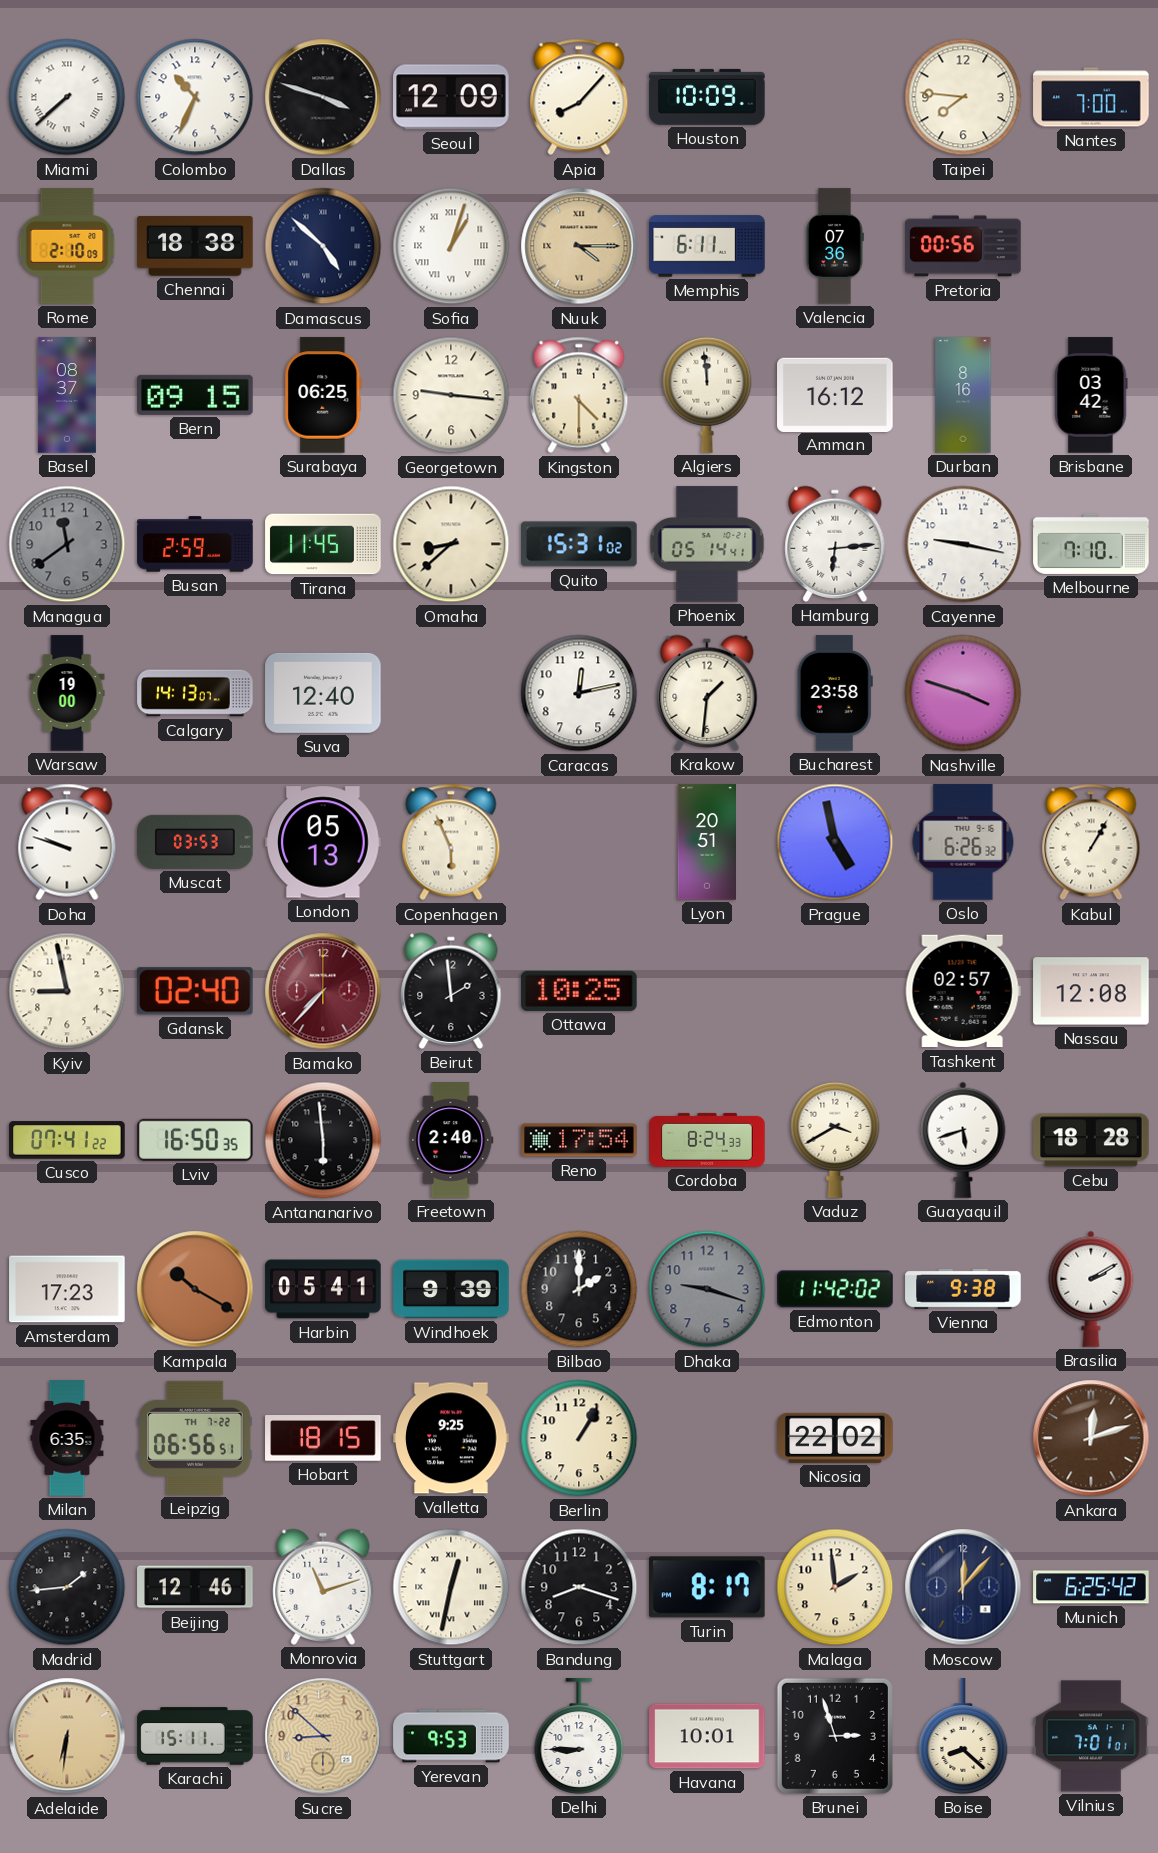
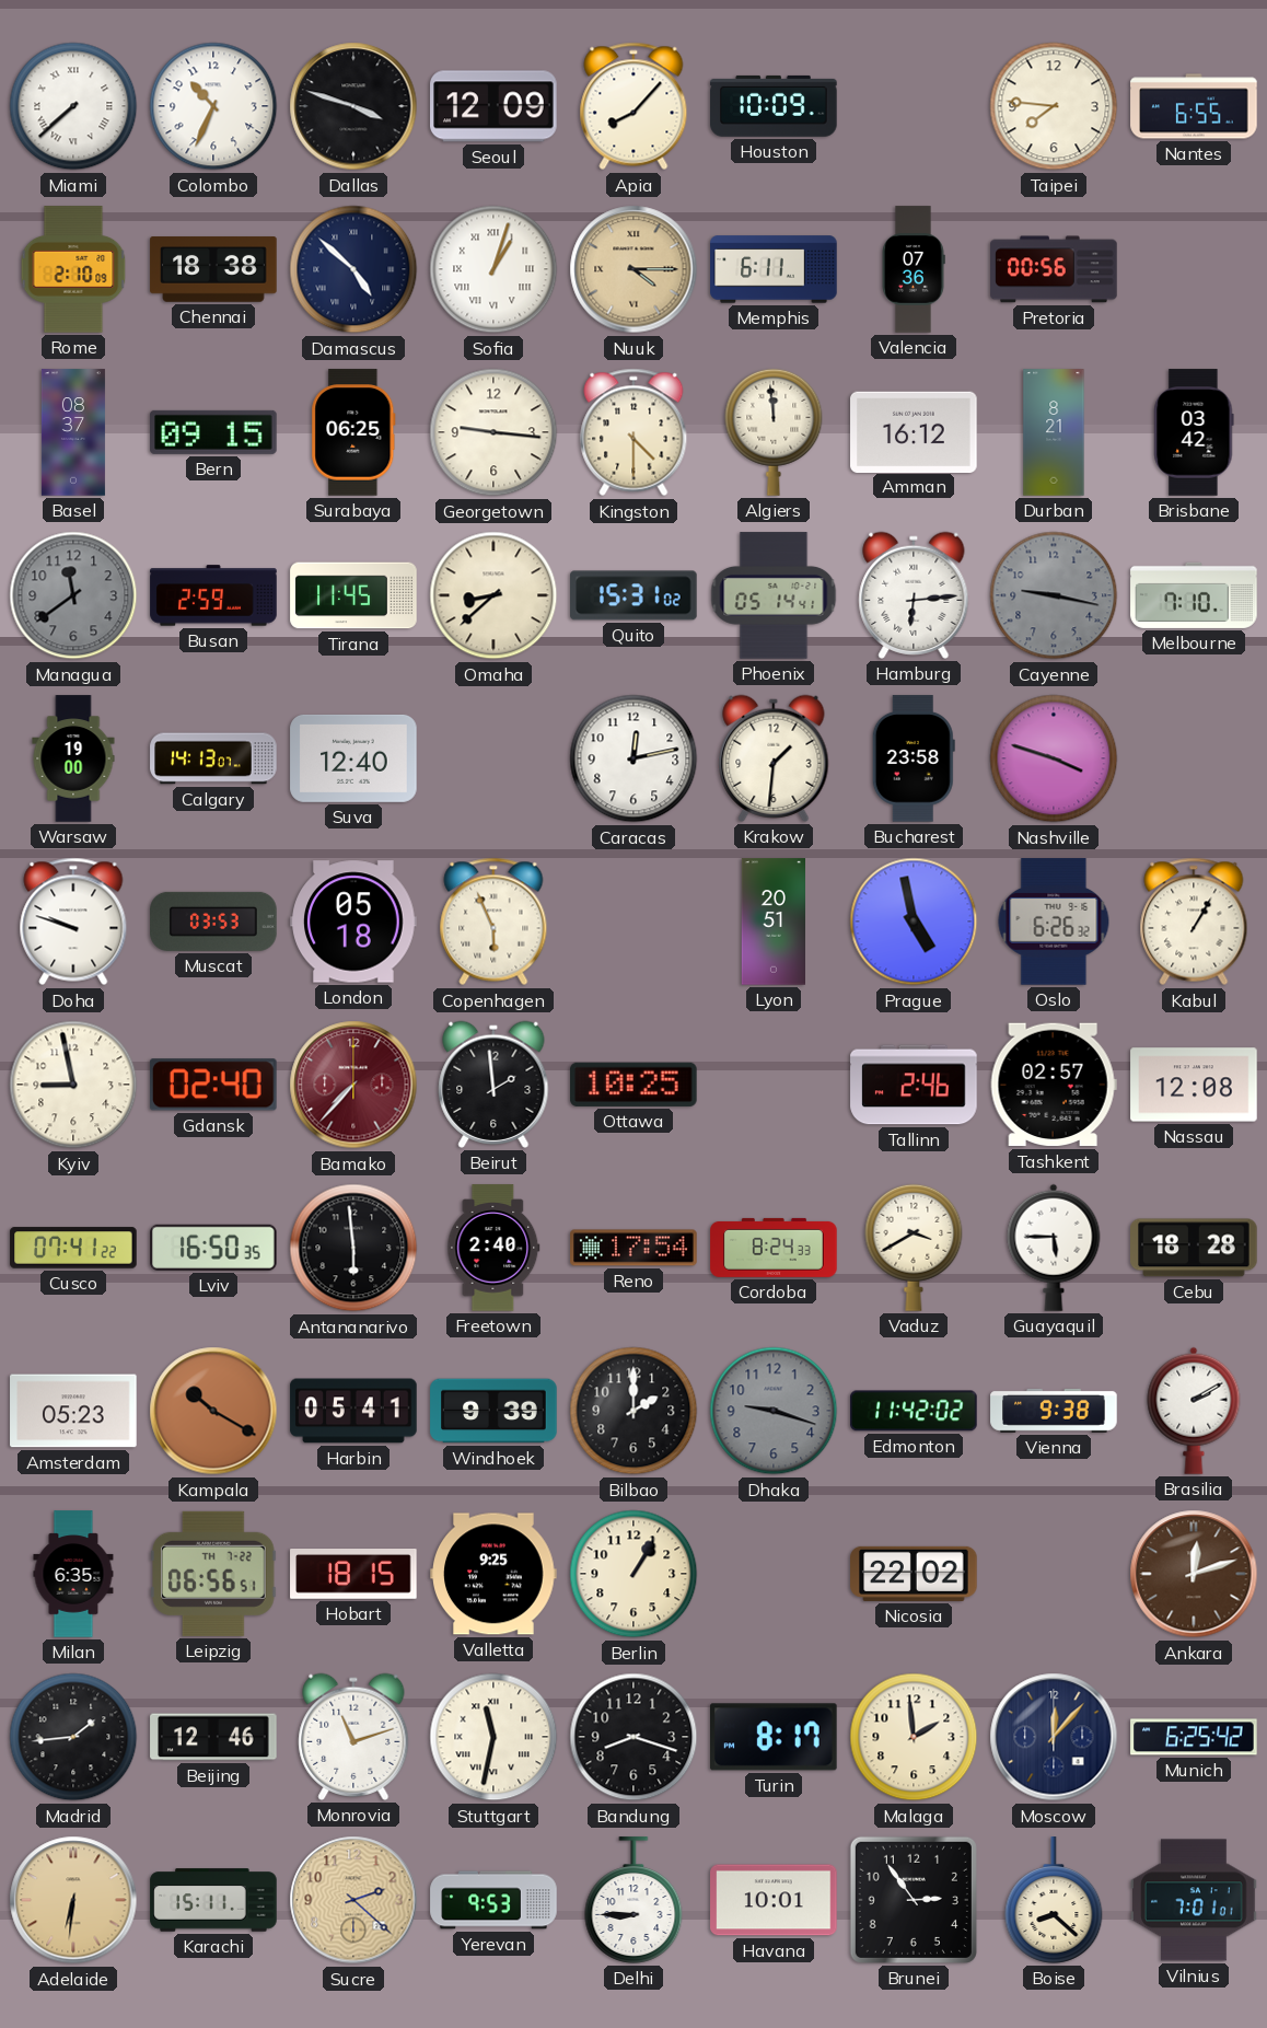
Nantes: 7:00 -> 6:55
Durban: 8:16 -> 8:21
Cayenne dial: white -> grey
London: 05:13 -> 05:18
Tallinn: none -> 2:46
Guayaquil: 5:42 -> 5:45
Amsterdam: 17:23 -> 05:23
Stuttgart: 12:32 -> 11:32
Sucre: 8:52 -> 2:22
Brunei: 2:57 -> 2:54
